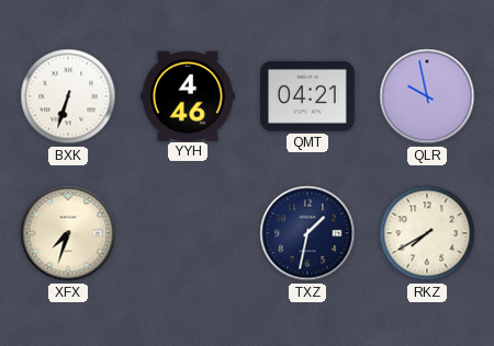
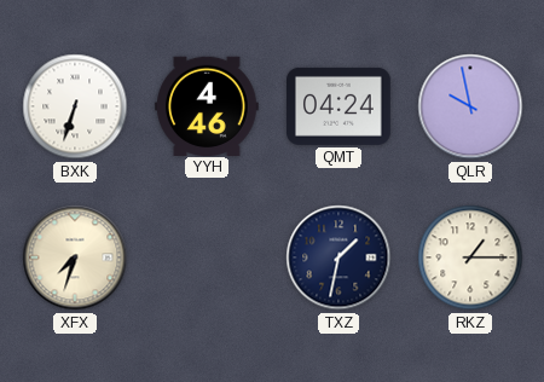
QMT: 04:21 -> 04:24
RKZ: 7:40 -> 1:15
